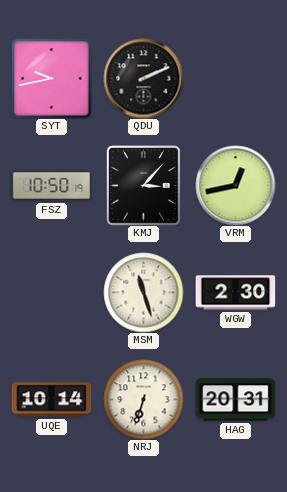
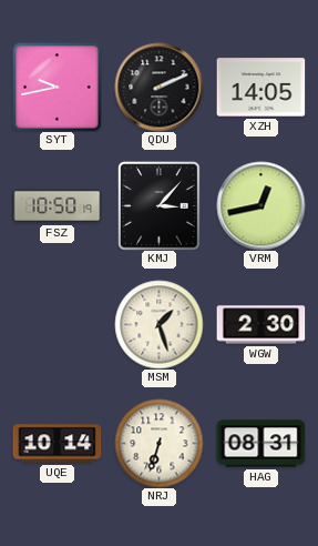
XZH: none -> 14:05
MSM: 11:27 -> 1:27
HAG: 20:31 -> 08:31
